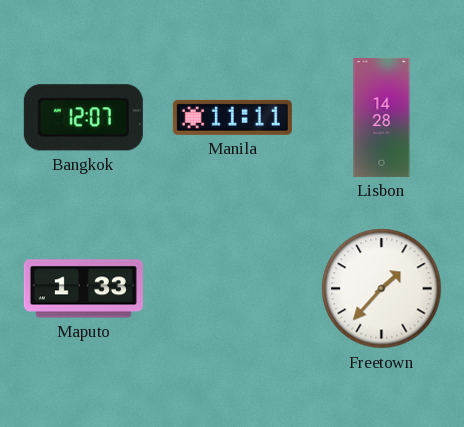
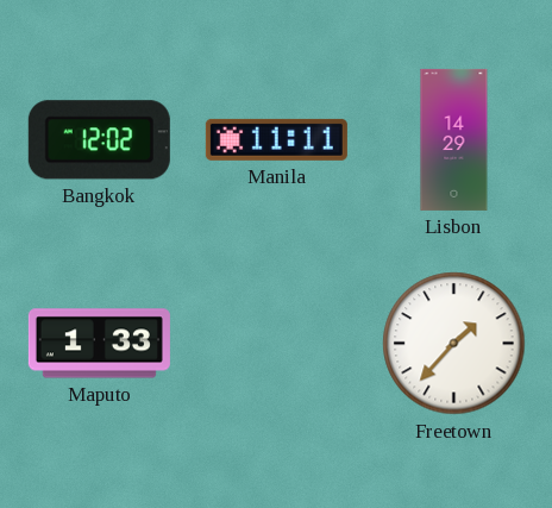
Bangkok: 12:07 -> 12:02
Lisbon: 14:28 -> 14:29
